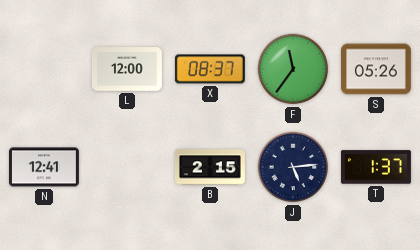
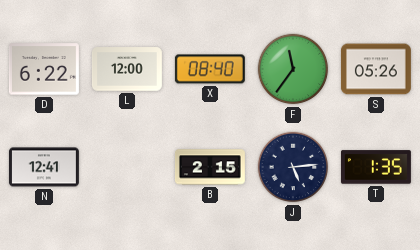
D: none -> 6:22
X: 08:37 -> 08:40
T: 1:37 -> 1:35
